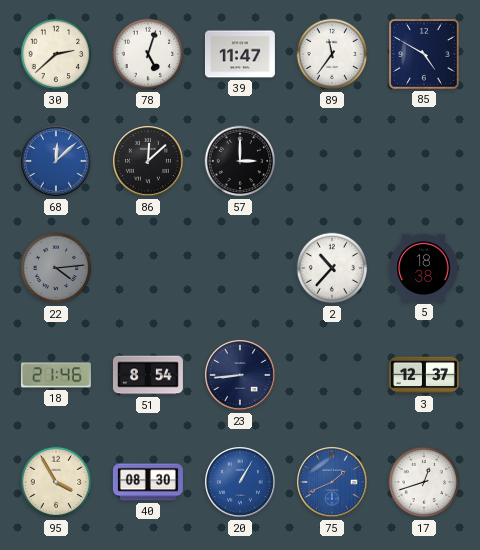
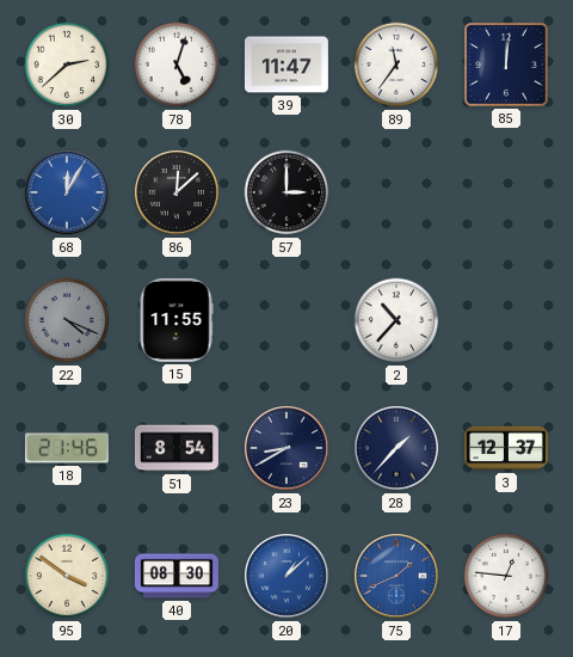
85: 4:50 -> 12:01
68: 12:08 -> 12:05
22: 4:14 -> 4:19
15: none -> 11:55
5: 18:38 -> none
23: 8:44 -> 8:40
28: none -> 1:37
95: 3:55 -> 3:51
20: 1:05 -> 1:08
17: 12:42 -> 12:46
